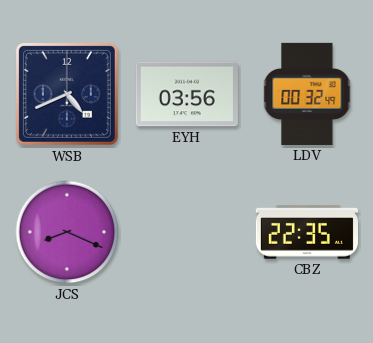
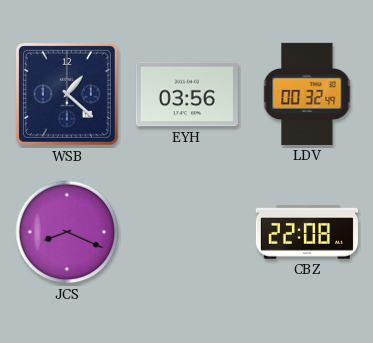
WSB: 4:41 -> 1:22
CBZ: 22:35 -> 22:08
